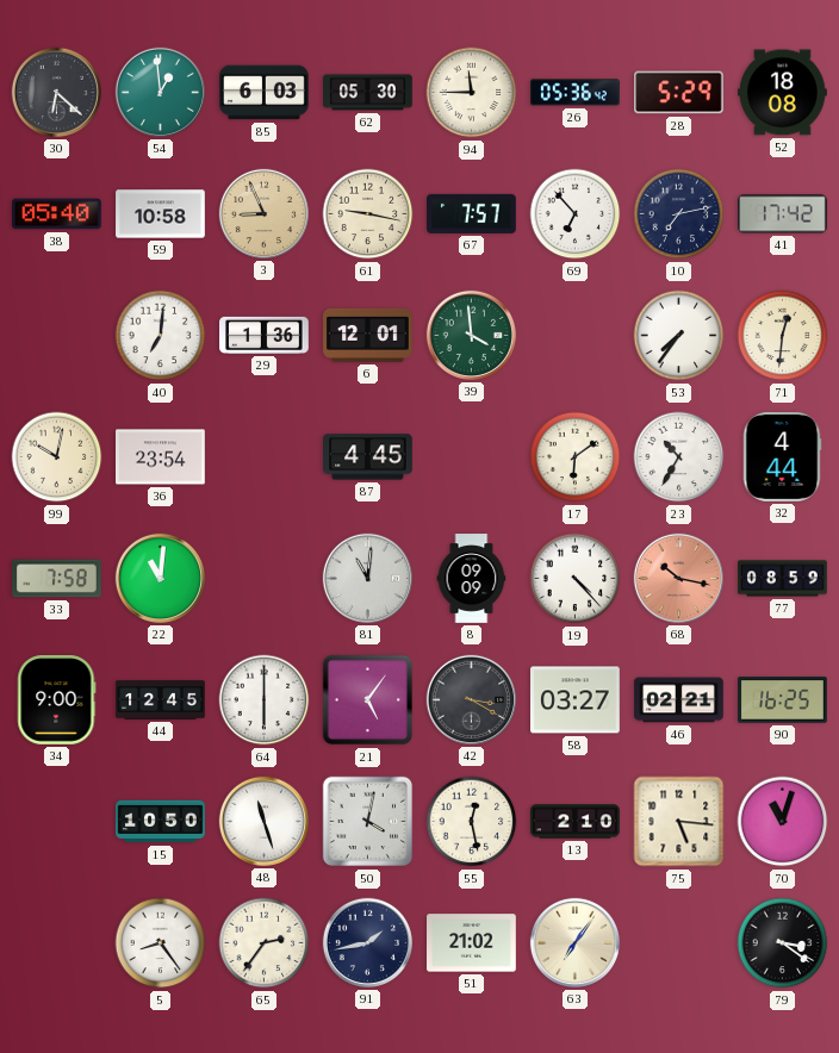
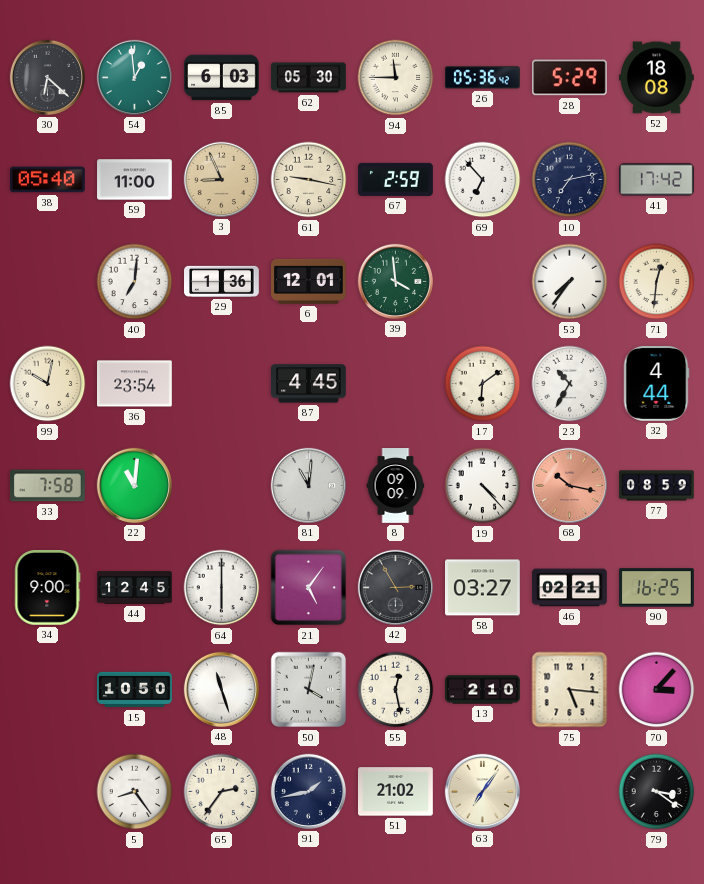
59: 10:58 -> 11:00
67: 7:57 -> 2:59
42: 3:20 -> 2:55
70: 11:03 -> 3:07
